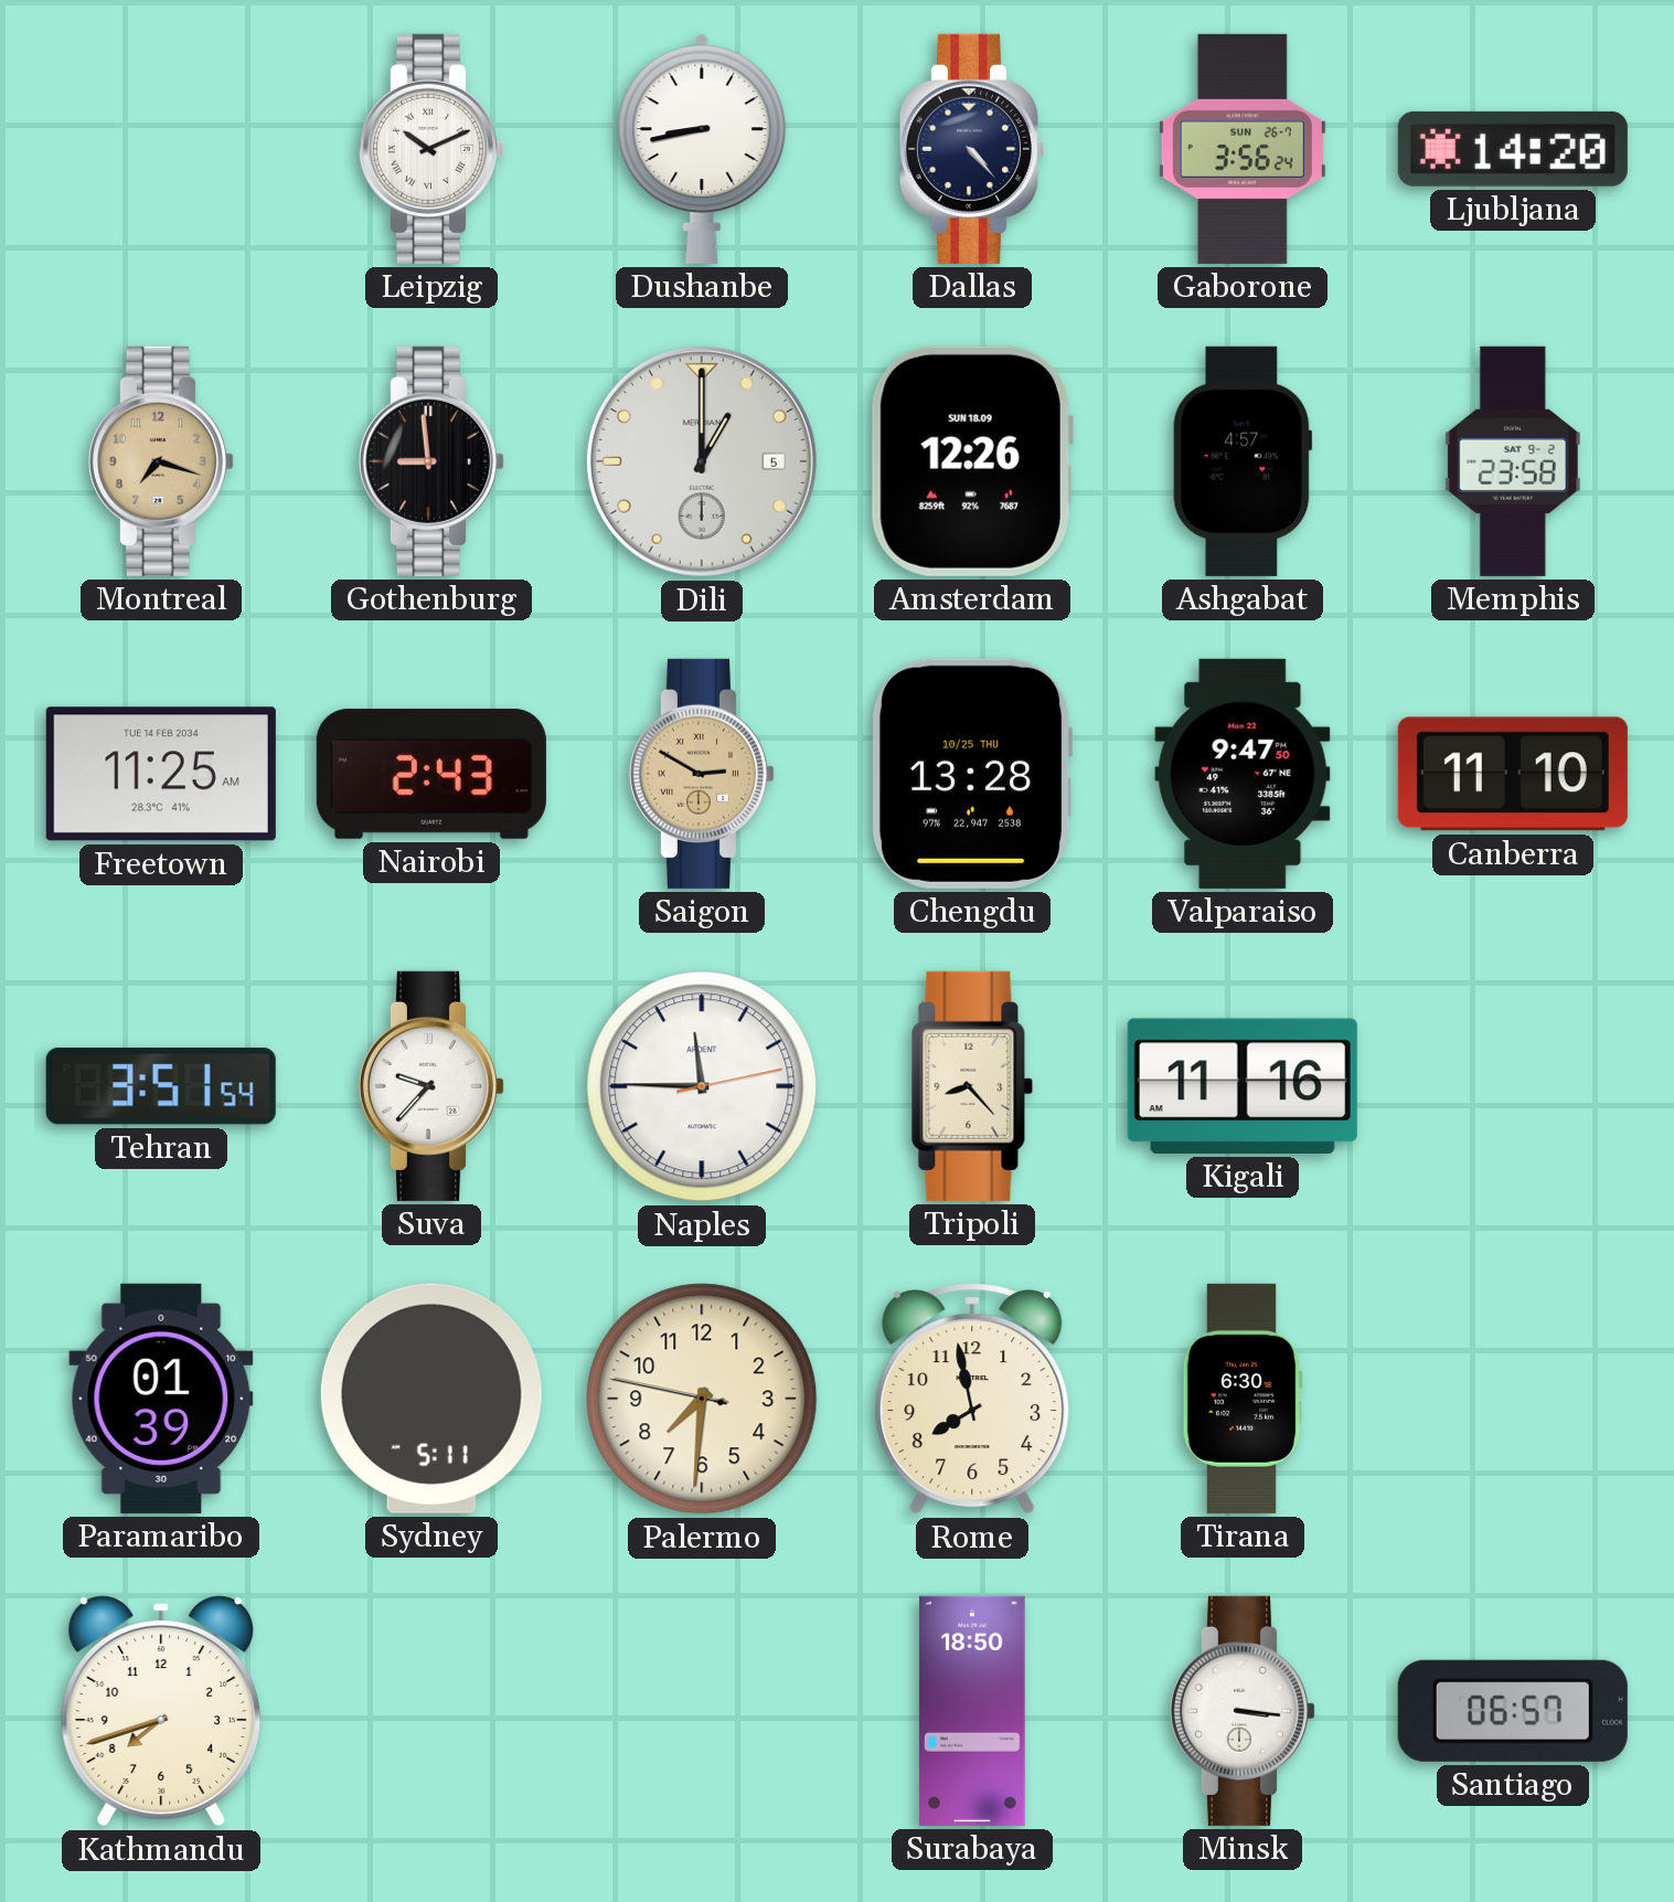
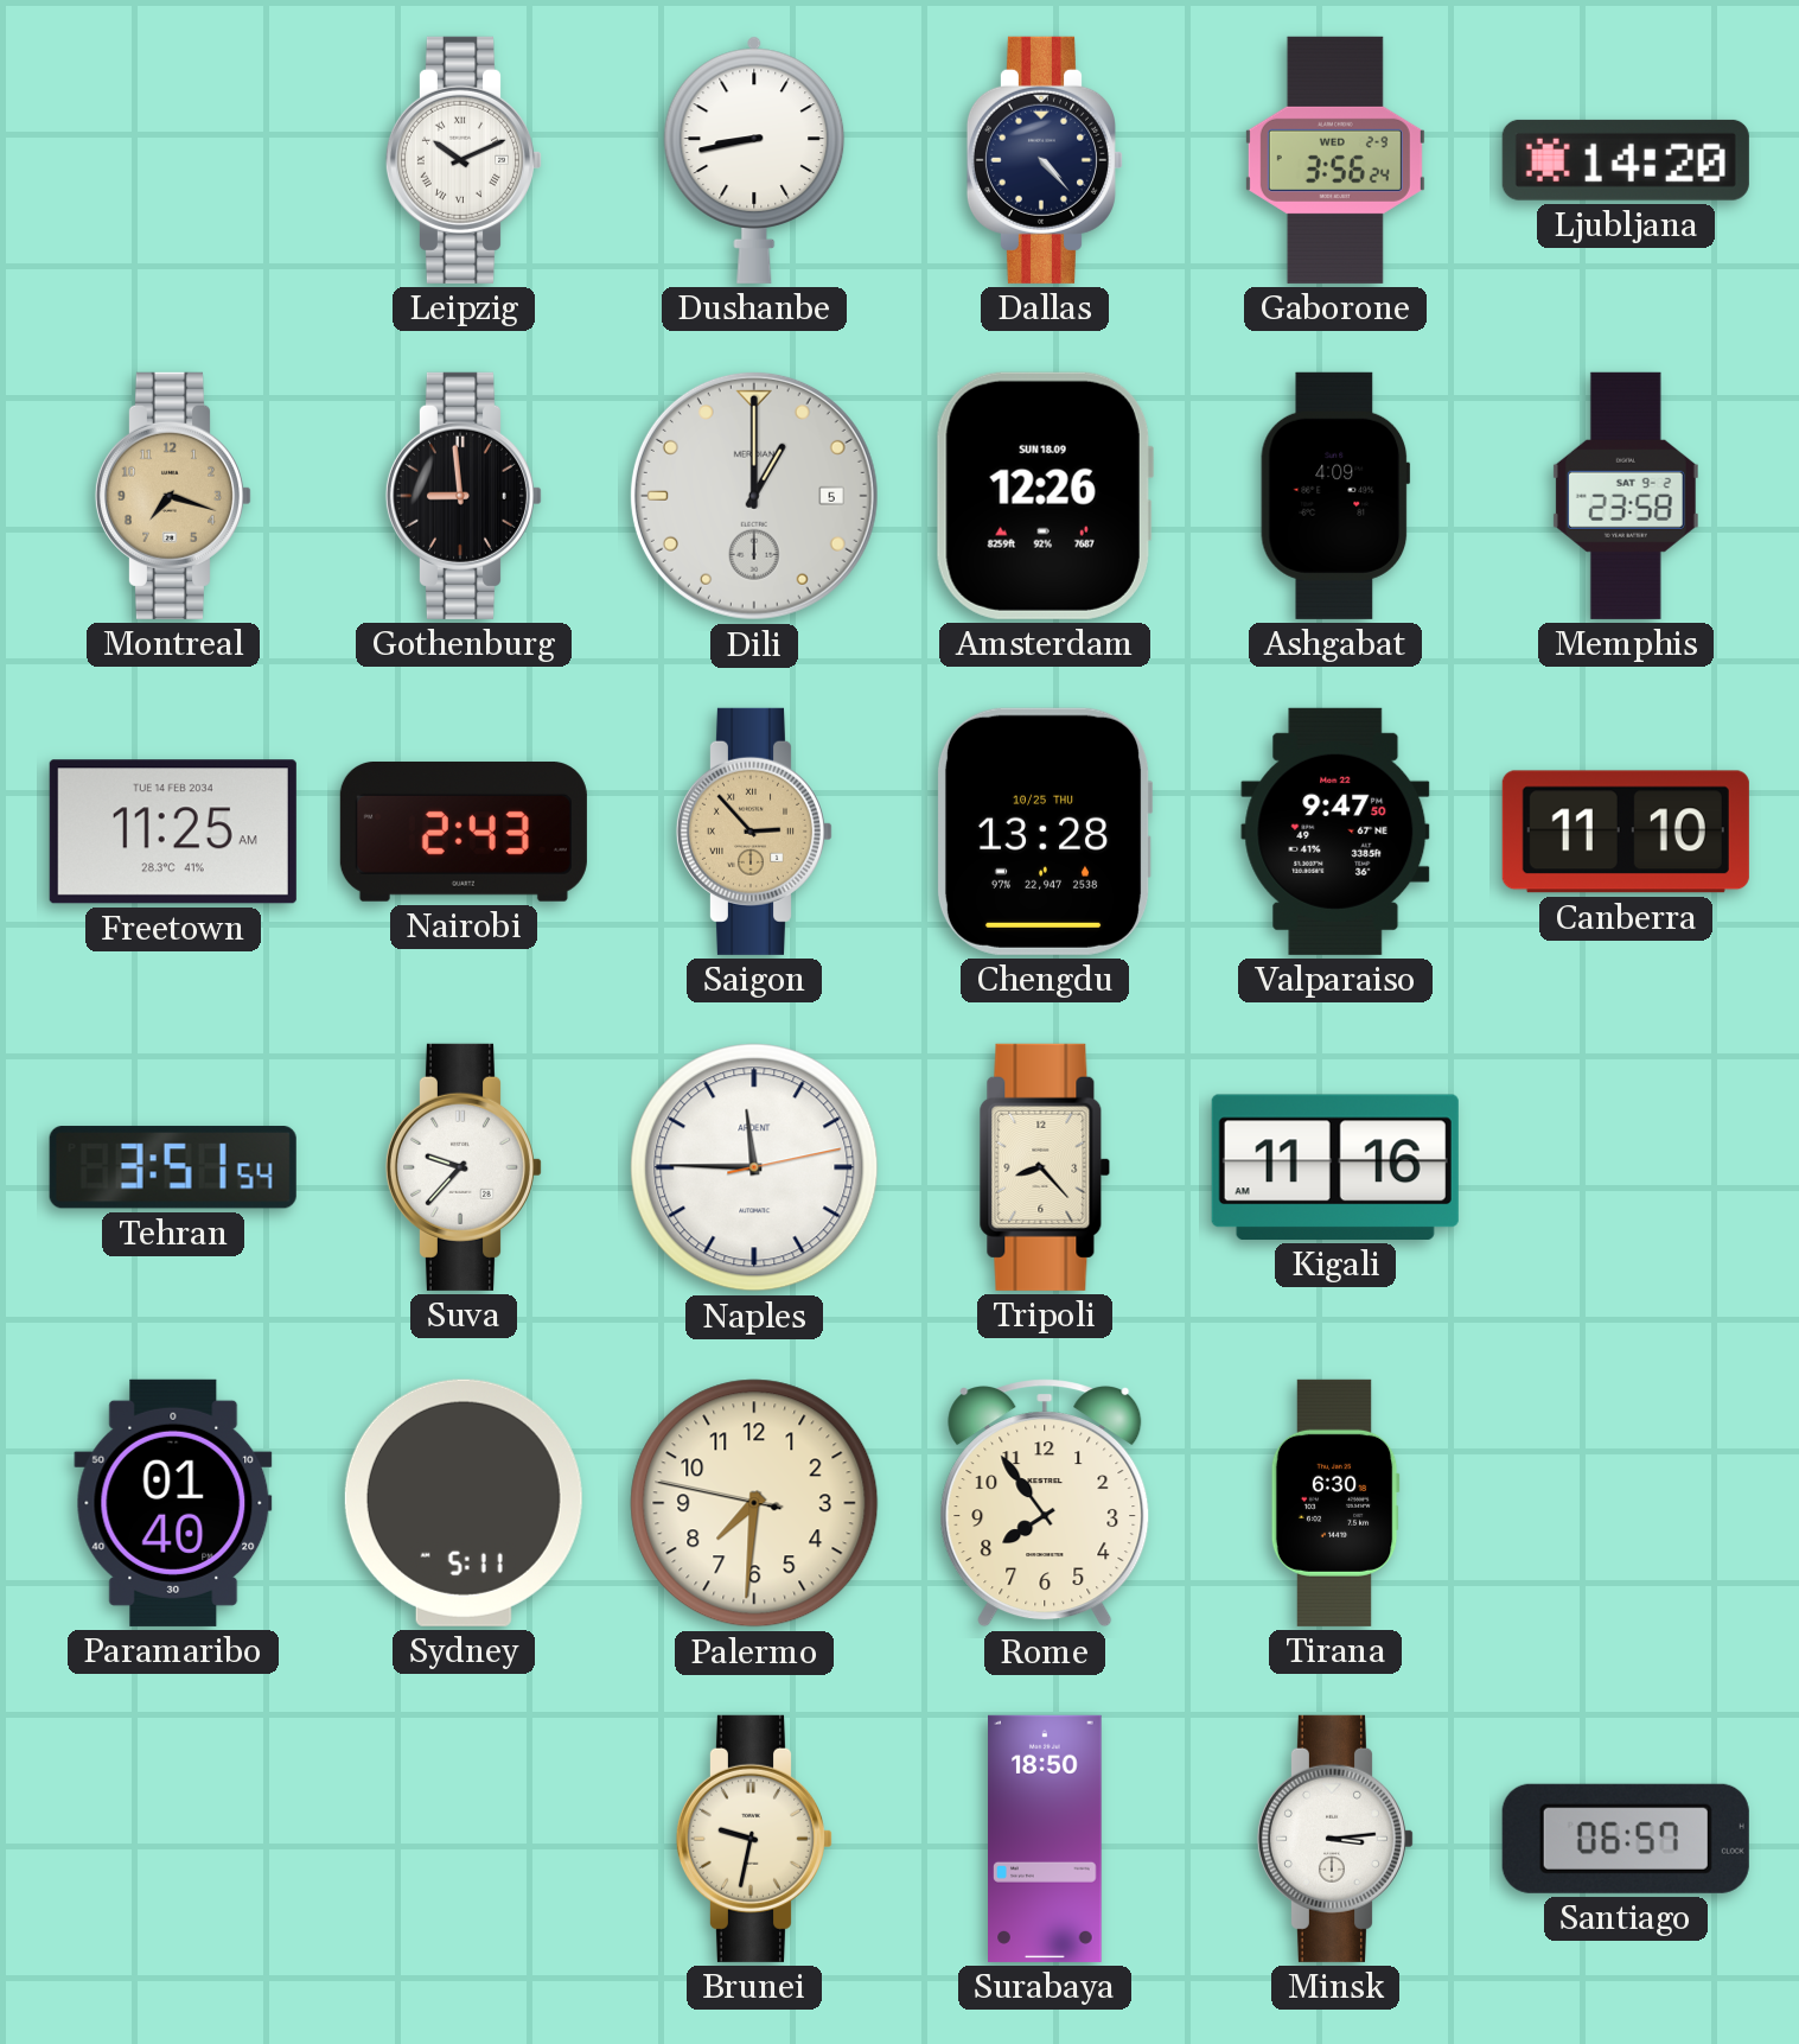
Gaborone date: SUN 26-7 -> WED 2-9
Ashgabat: 4:57 -> 4:09
Saigon: 2:50 -> 2:53
Paramaribo: 01:39 -> 01:40
Rome: 7:58 -> 7:54
Kathmandu: 7:42 -> none
Brunei: none -> 9:32
Minsk: 3:16 -> 3:14
